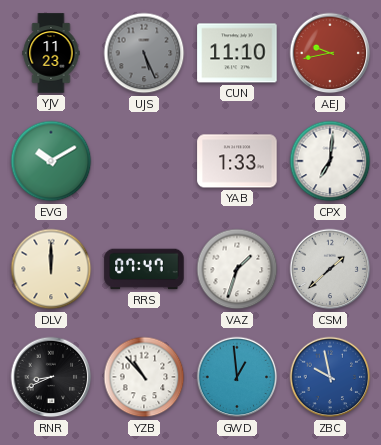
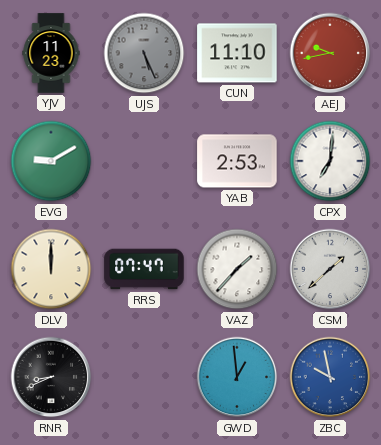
EVG: 10:10 -> 9:10
YAB: 1:33 -> 2:53
VAZ: 1:33 -> 1:37
YZB: 10:53 -> none
